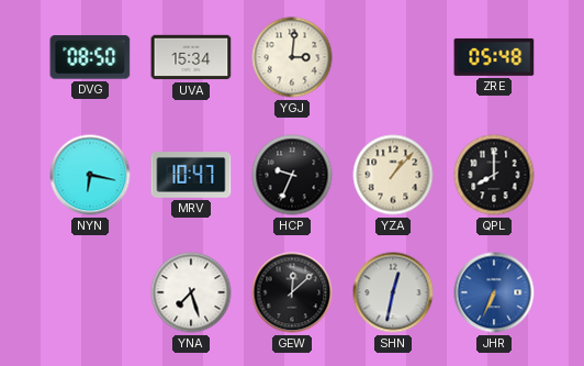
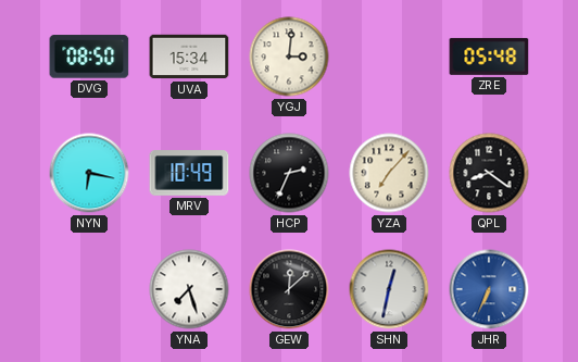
MRV: 10:47 -> 10:49
HCP: 9:34 -> 2:34
YZA: 1:07 -> 7:07
QPL: 8:00 -> 8:21
